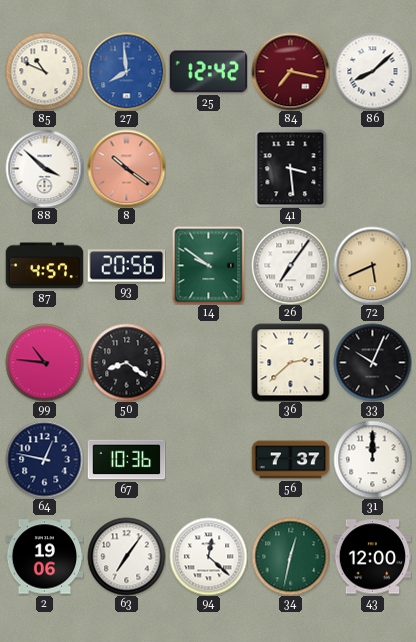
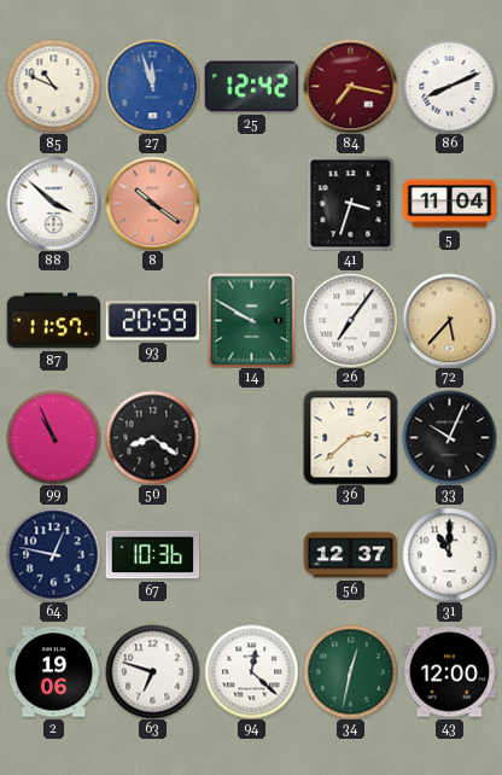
27: 7:59 -> 11:57
86: 8:08 -> 8:11
41: 3:29 -> 3:33
5: none -> 11:04
87: 4:57 -> 11:57
93: 20:56 -> 20:59
14: 9:51 -> 9:50
72: 5:41 -> 5:37
99: 10:46 -> 10:56
56: 7:37 -> 12:37
31: 12:00 -> 11:00
63: 7:06 -> 6:48
